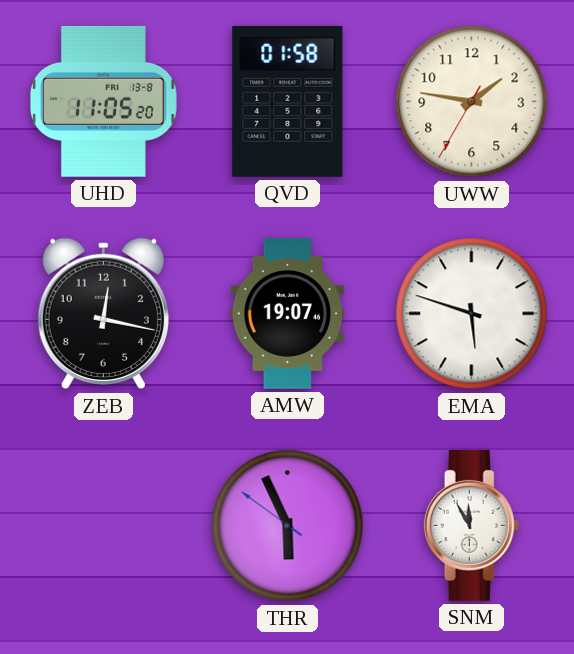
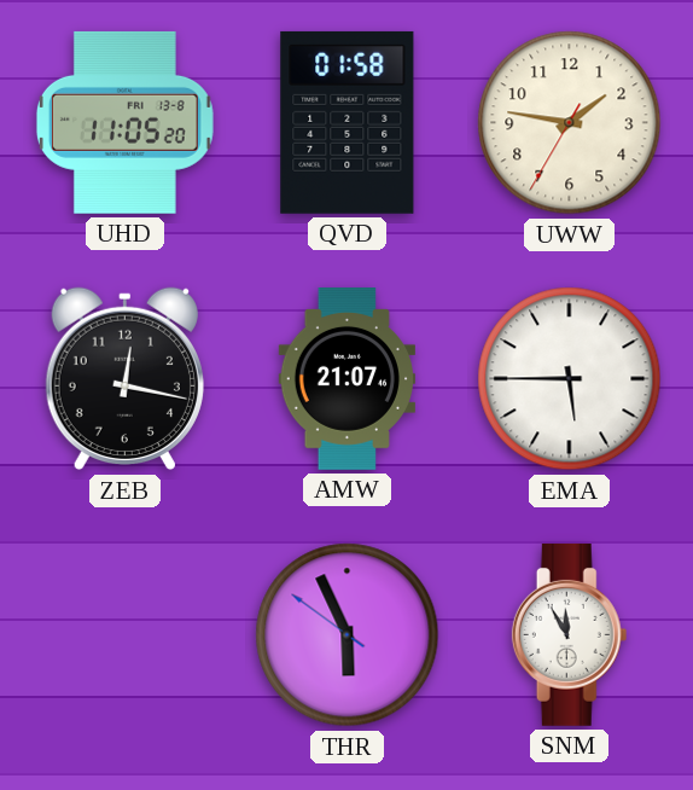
AMW: 19:07 -> 21:07
EMA: 5:48 -> 5:45
